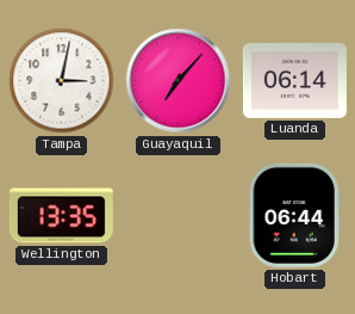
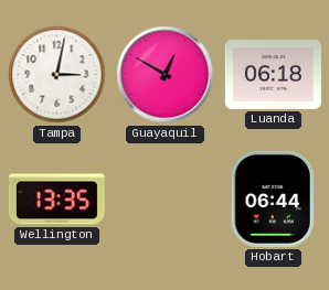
Guayaquil: 7:07 -> 12:50
Luanda: 06:14 -> 06:18
